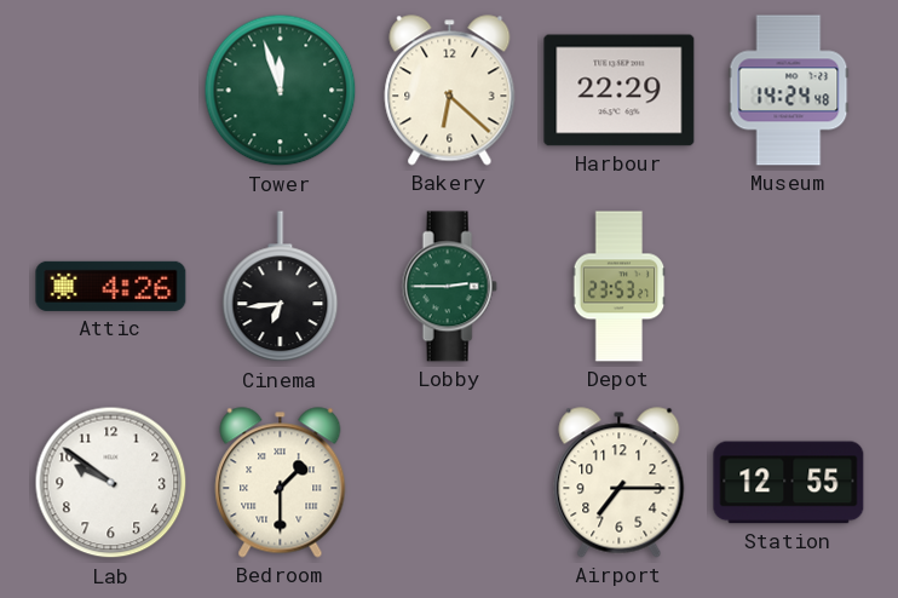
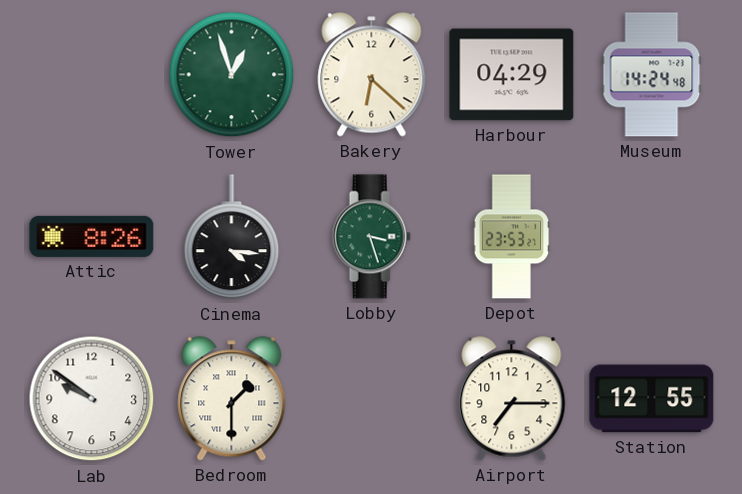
Tower: 11:57 -> 12:57
Harbour: 22:29 -> 04:29
Attic: 4:26 -> 8:26
Cinema: 6:44 -> 4:16
Lobby: 2:45 -> 3:27
